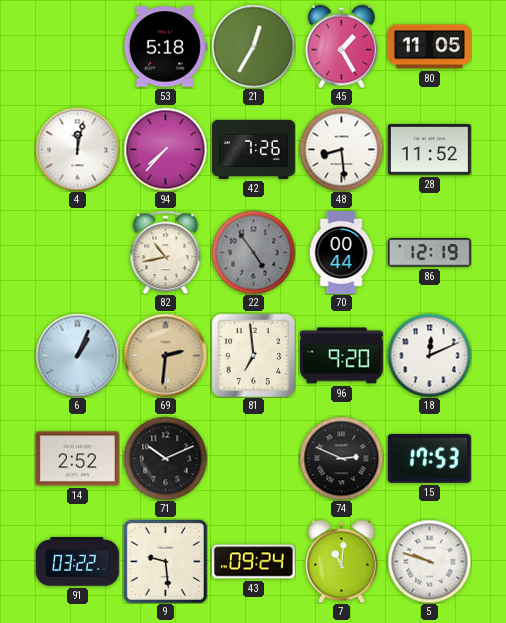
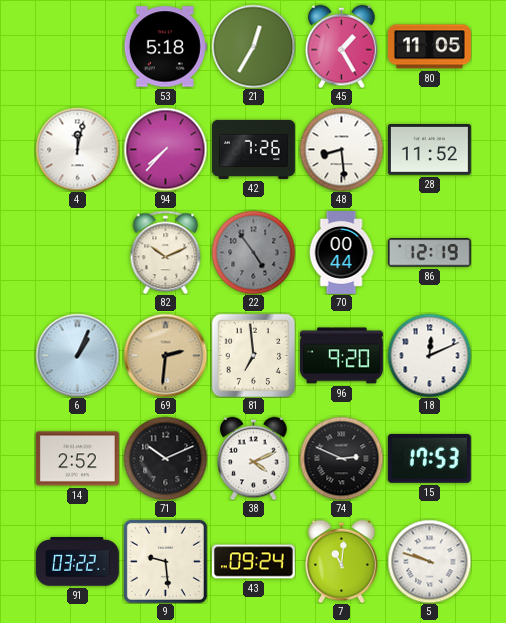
82: 10:43 -> 10:11
38: none -> 4:11
